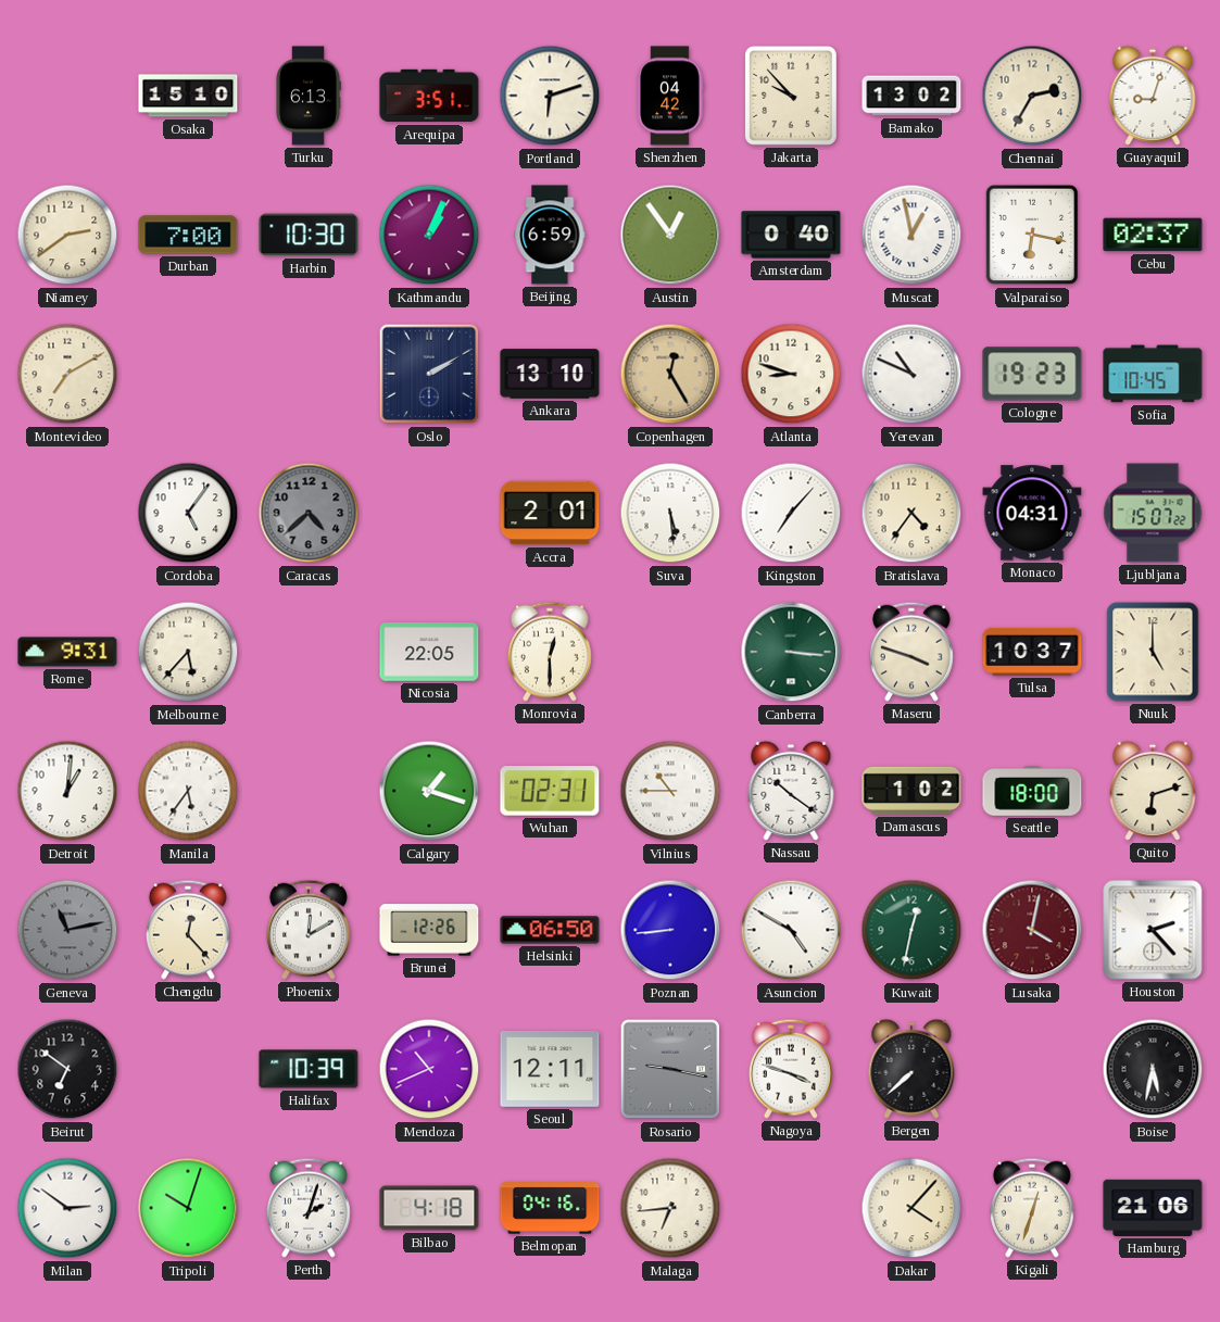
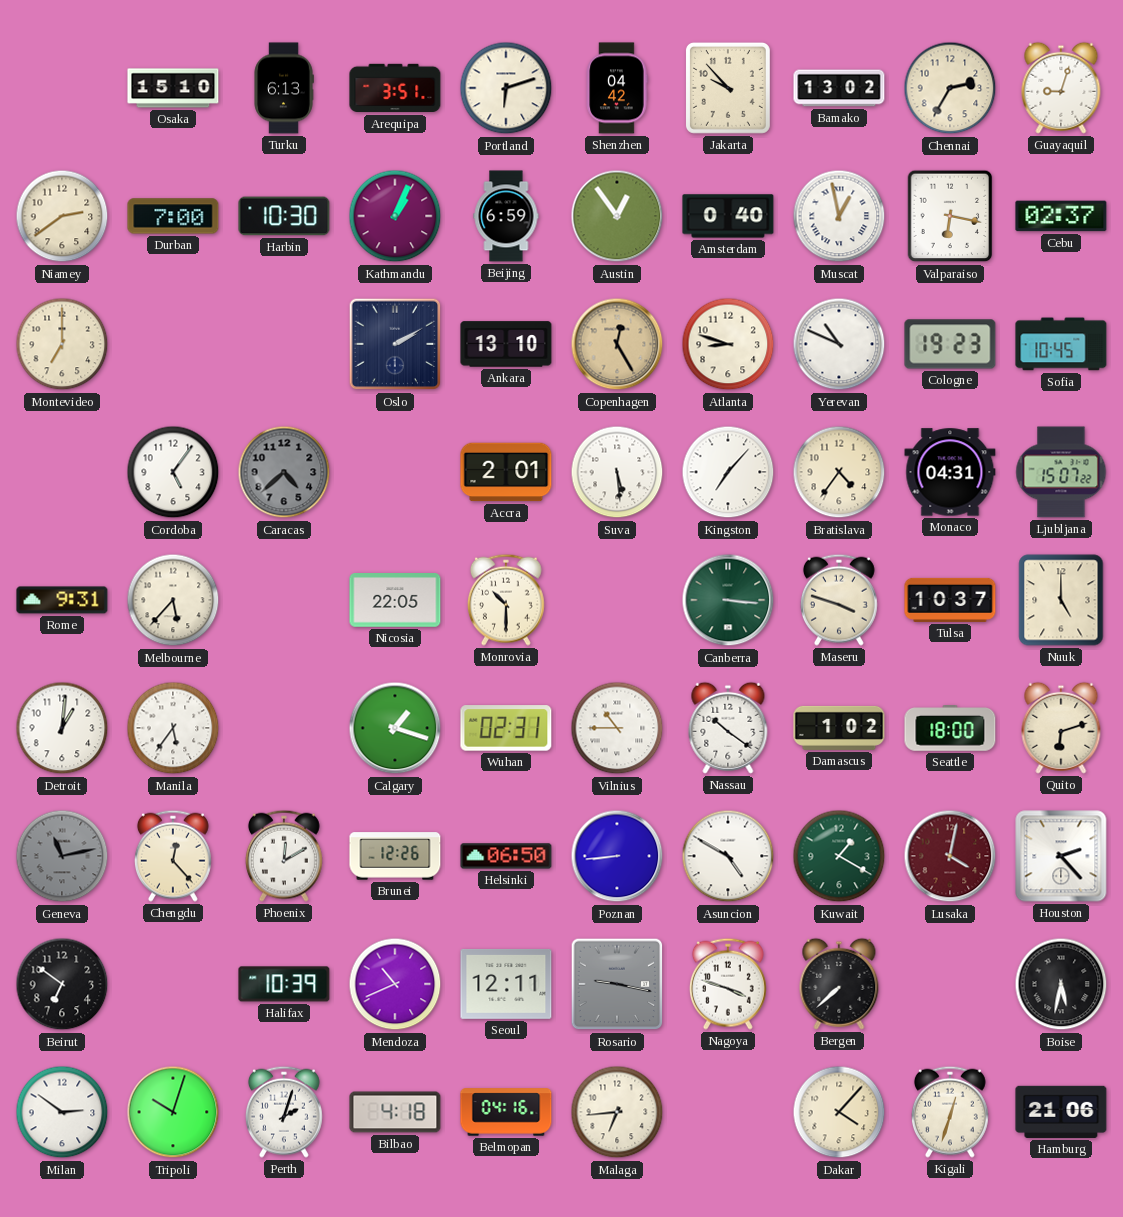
Montevideo: 7:10 -> 7:00
Monrovia: 12:30 -> 10:30
Kuwait: 12:32 -> 1:20
